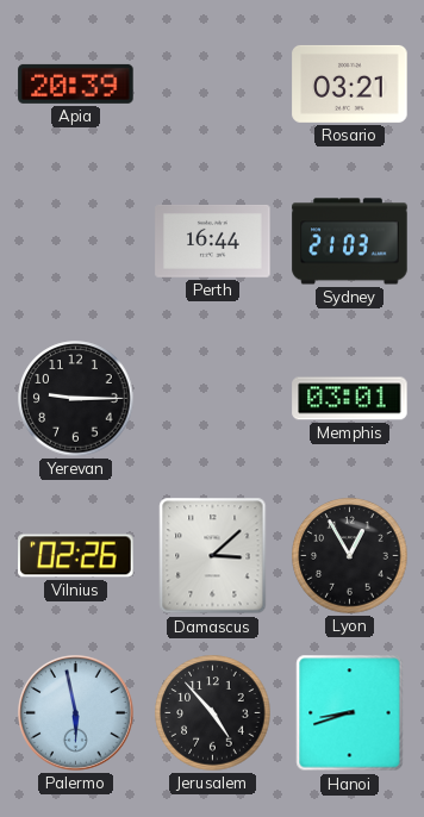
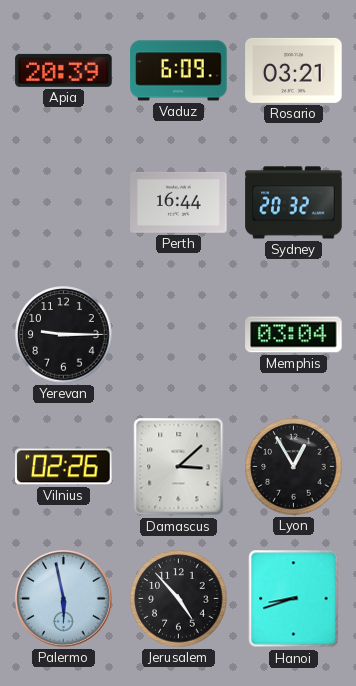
Vaduz: none -> 6:09
Sydney: 21:03 -> 20:32
Memphis: 03:01 -> 03:04
